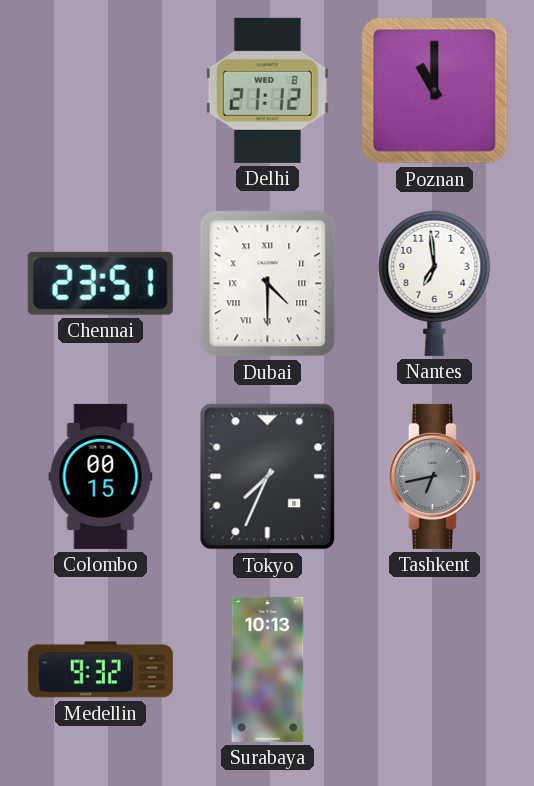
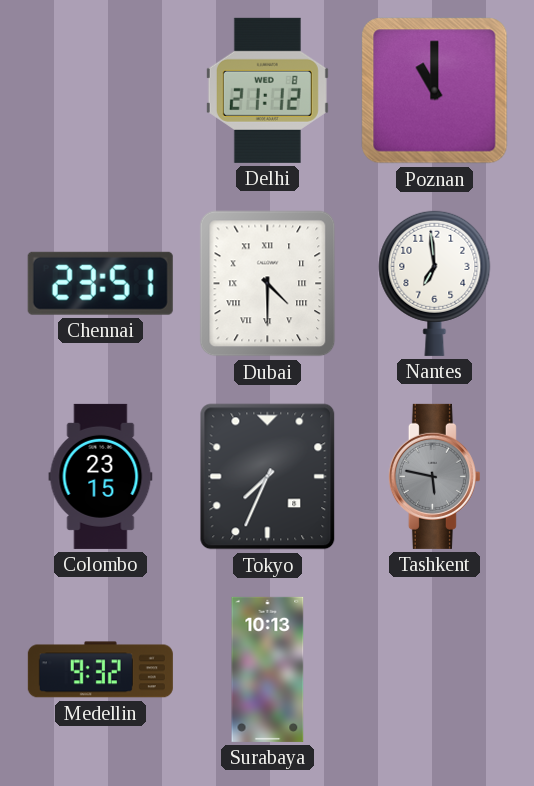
Colombo: 00:15 -> 23:15
Tashkent: 6:43 -> 5:47
